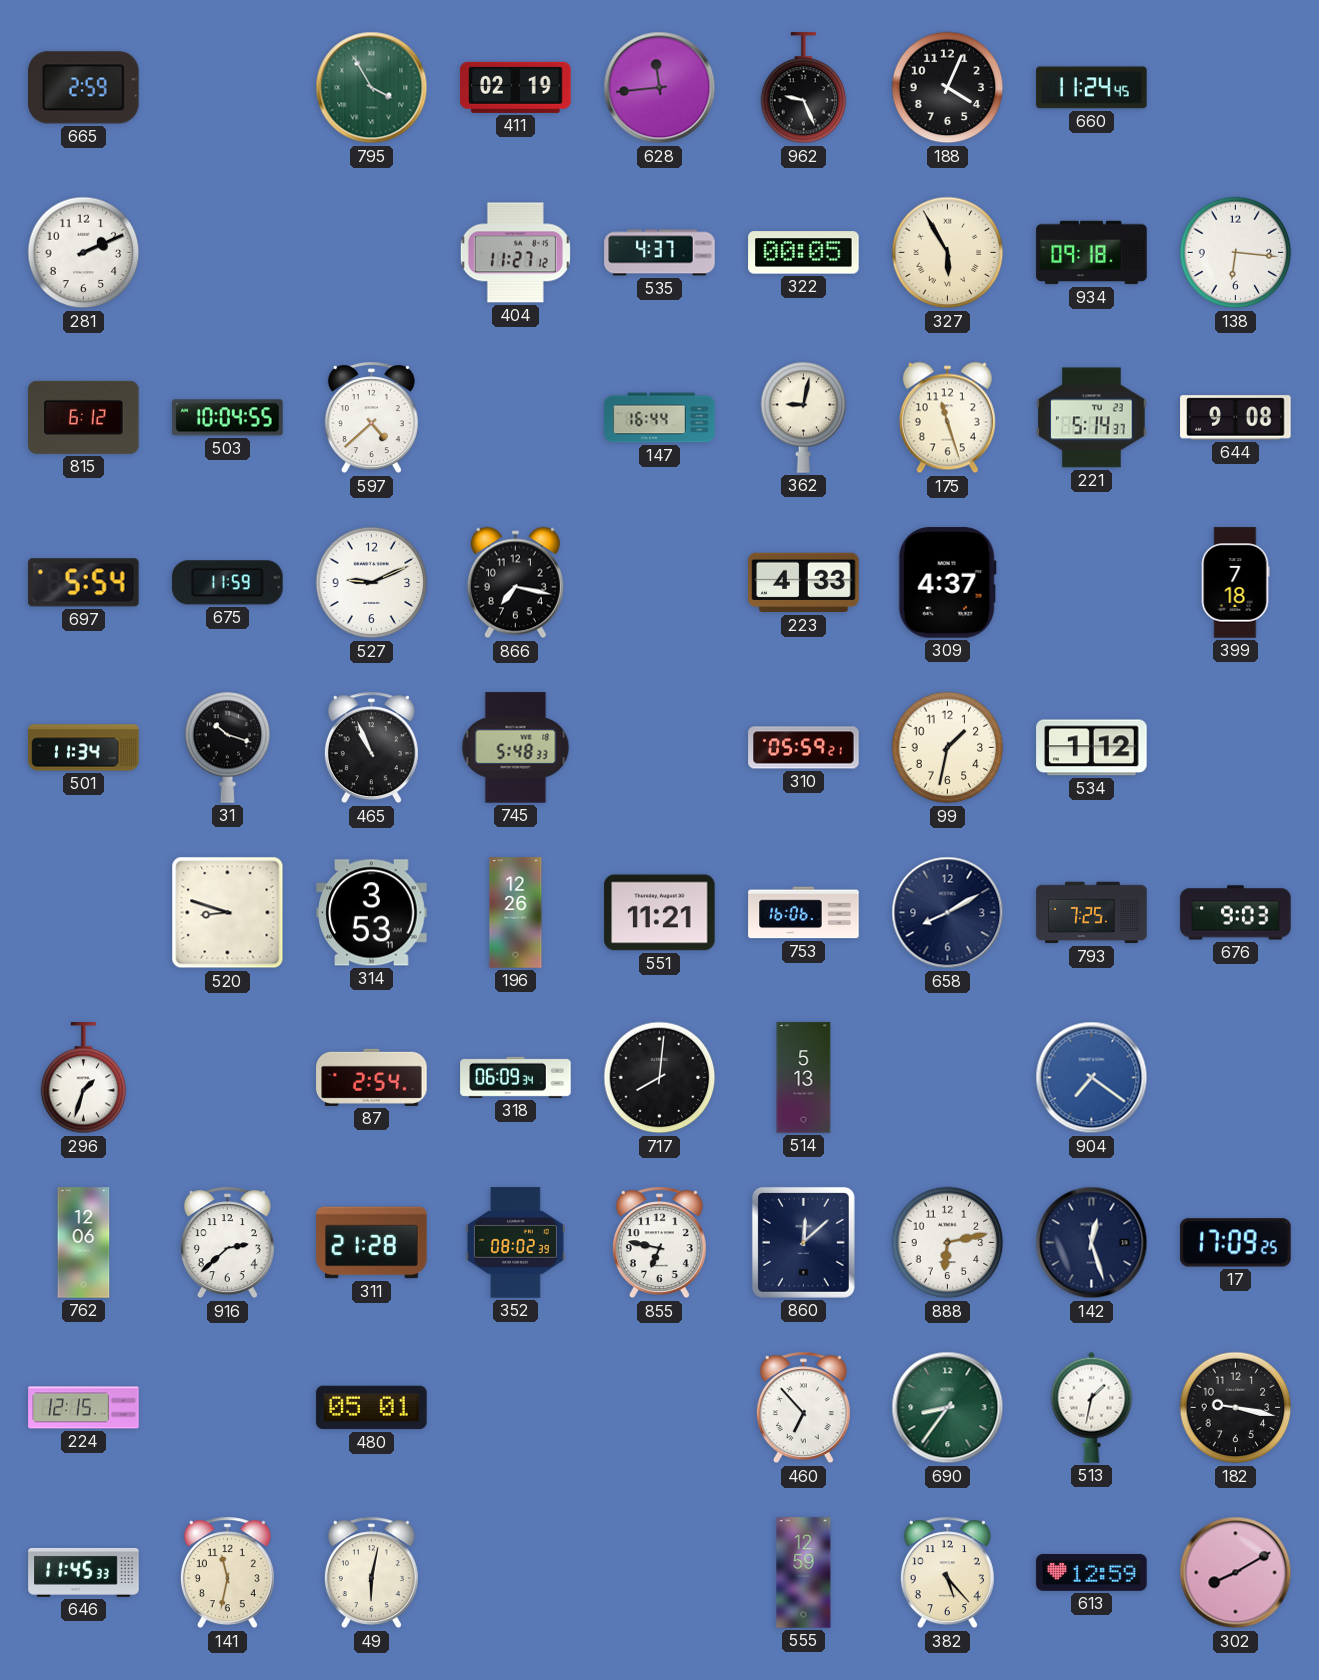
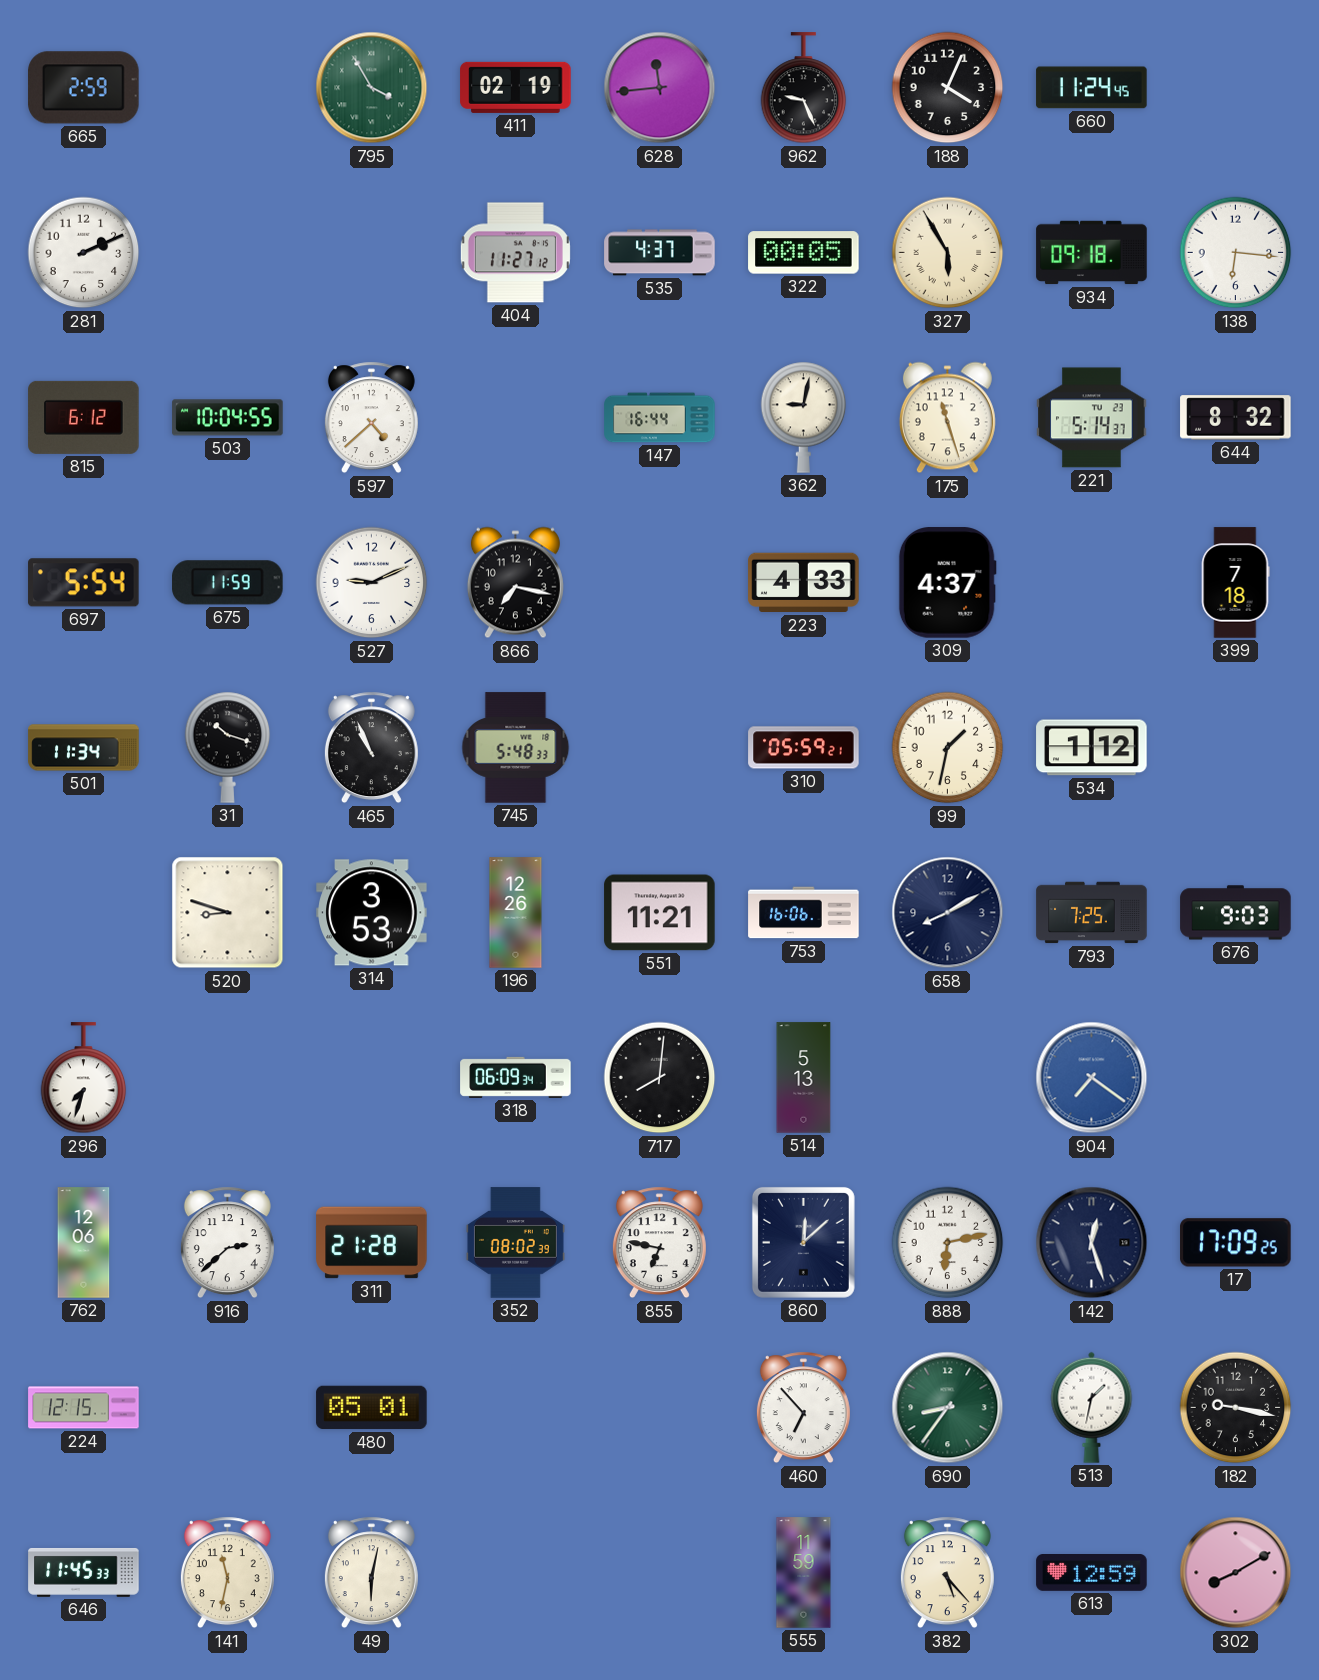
644: 9:08 -> 8:32
296: 1:33 -> 7:33
87: 2:54 -> none
555: 12:59 -> 11:59
